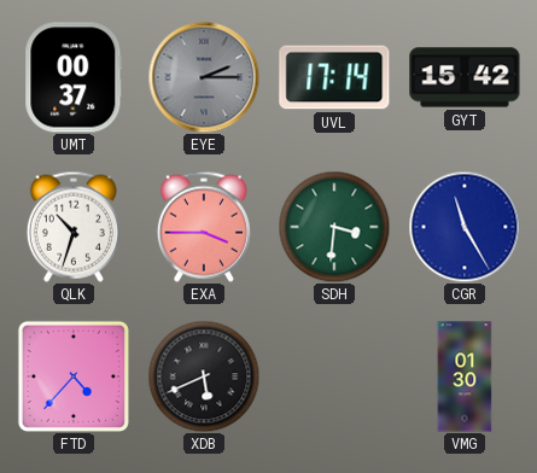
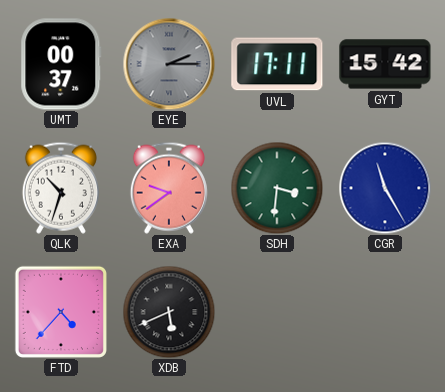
UVL: 17:14 -> 17:11
EXA: 3:45 -> 9:39
VMG: 01:30 -> none
